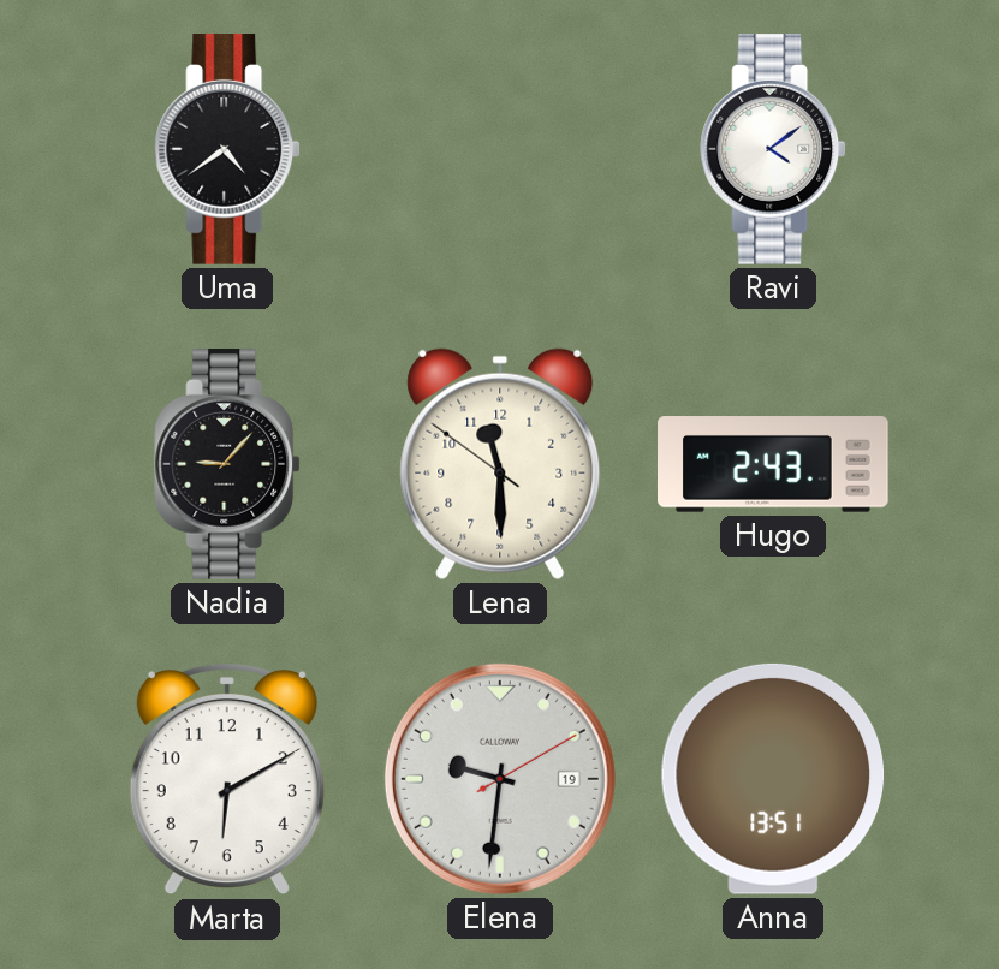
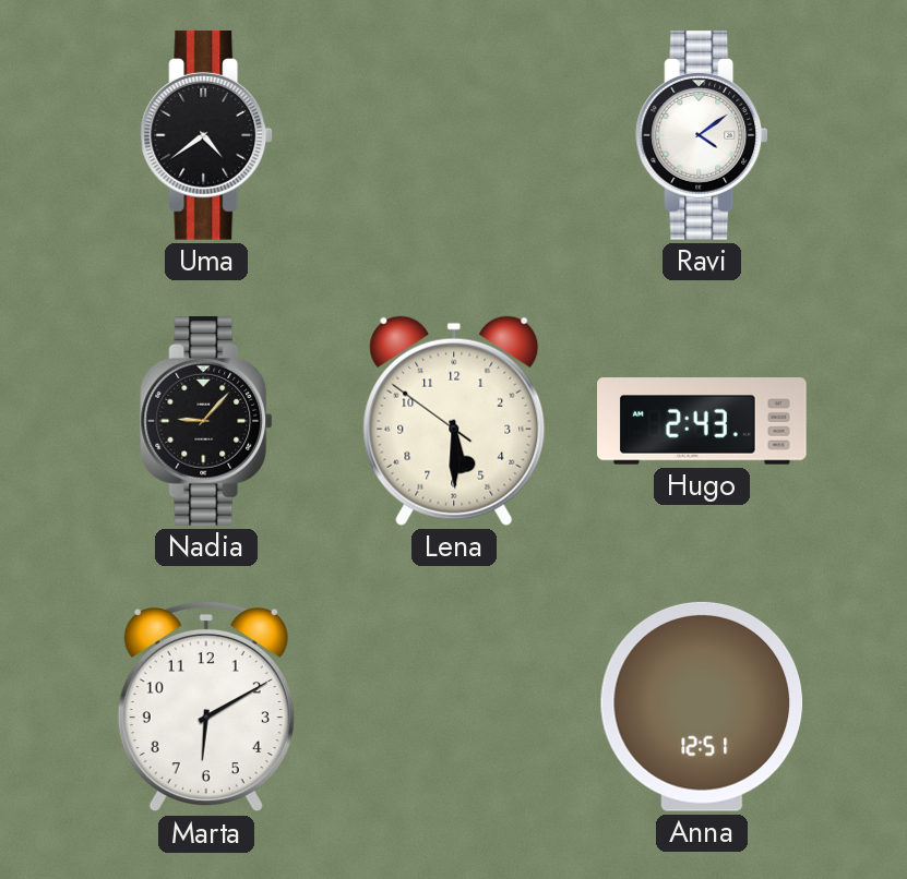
Lena: 11:29 -> 5:29
Elena: 9:31 -> none
Anna: 13:51 -> 12:51
